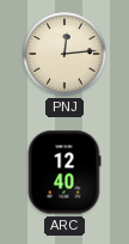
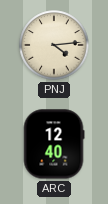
PNJ: 12:14 -> 4:14
